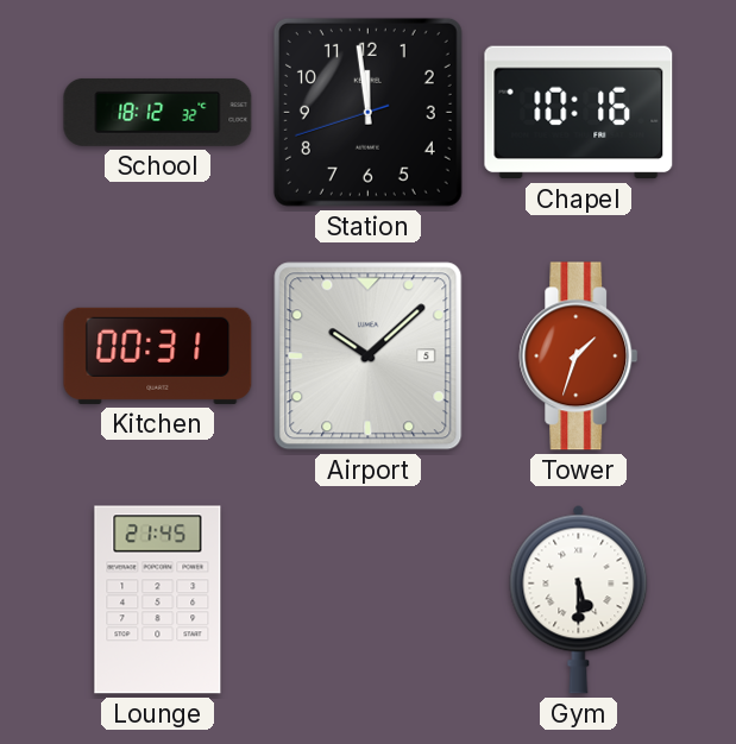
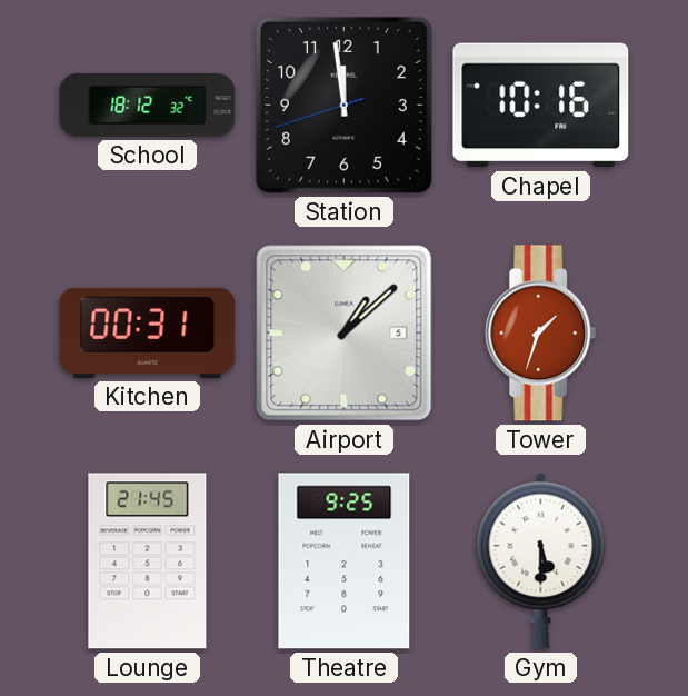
Airport: 10:08 -> 1:08
Theatre: none -> 9:25
